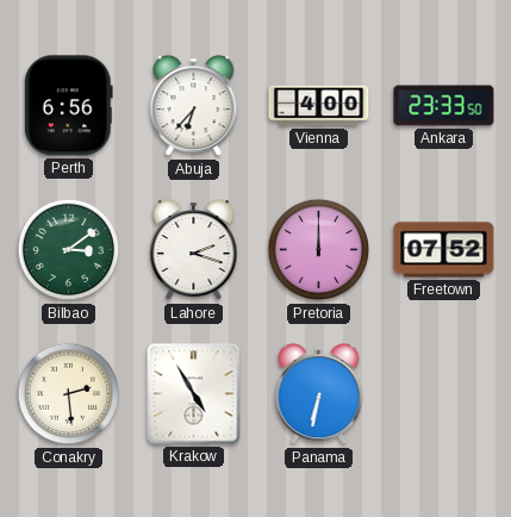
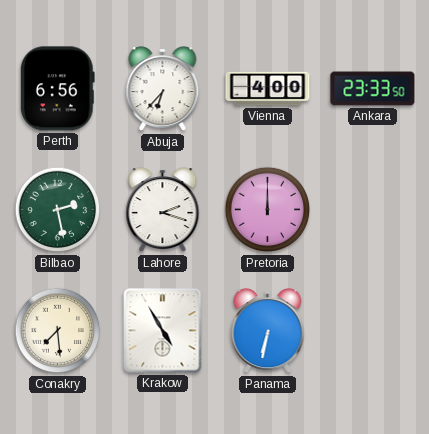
Bilbao: 3:09 -> 2:28
Freetown: 07:52 -> none
Conakry: 2:29 -> 7:29
